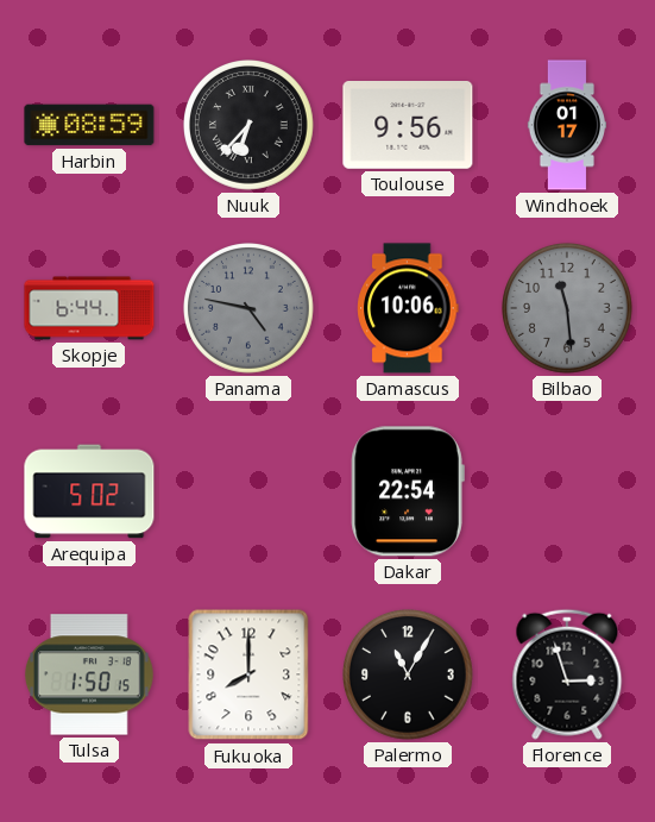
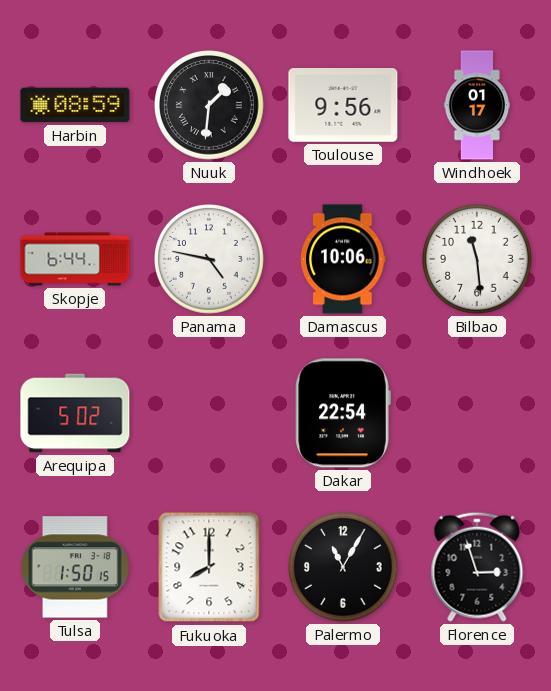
Nuuk: 6:37 -> 1:31
Panama dial: grey -> white
Bilbao dial: grey -> white
